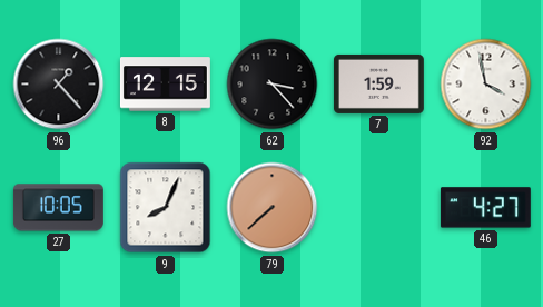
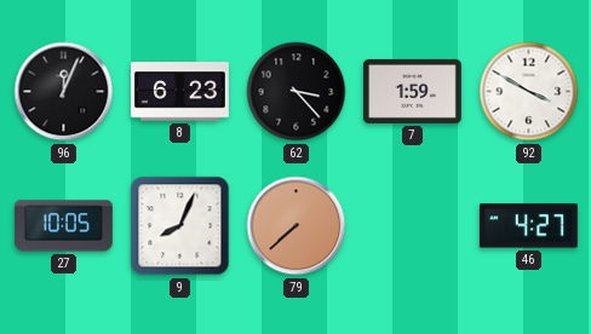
96: 1:23 -> 12:04
8: 12:15 -> 6:23
92: 3:58 -> 3:50
